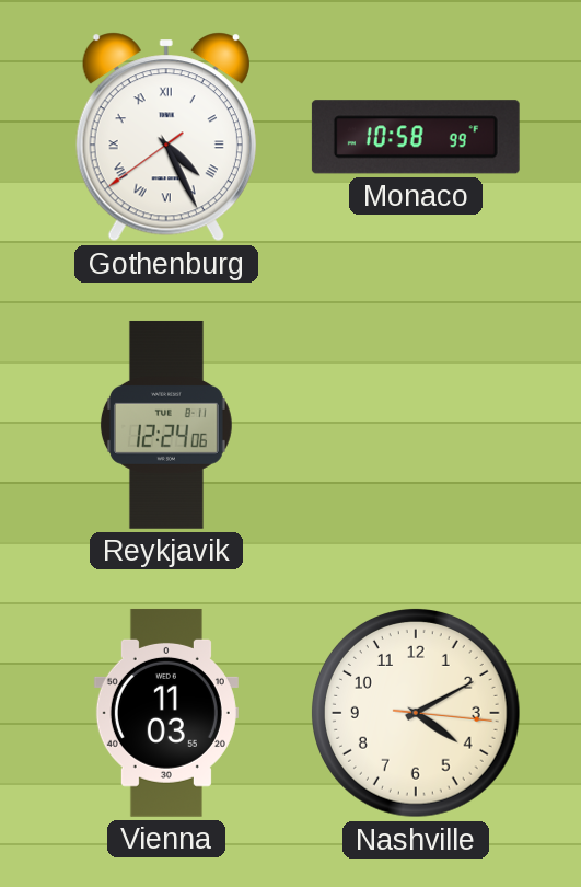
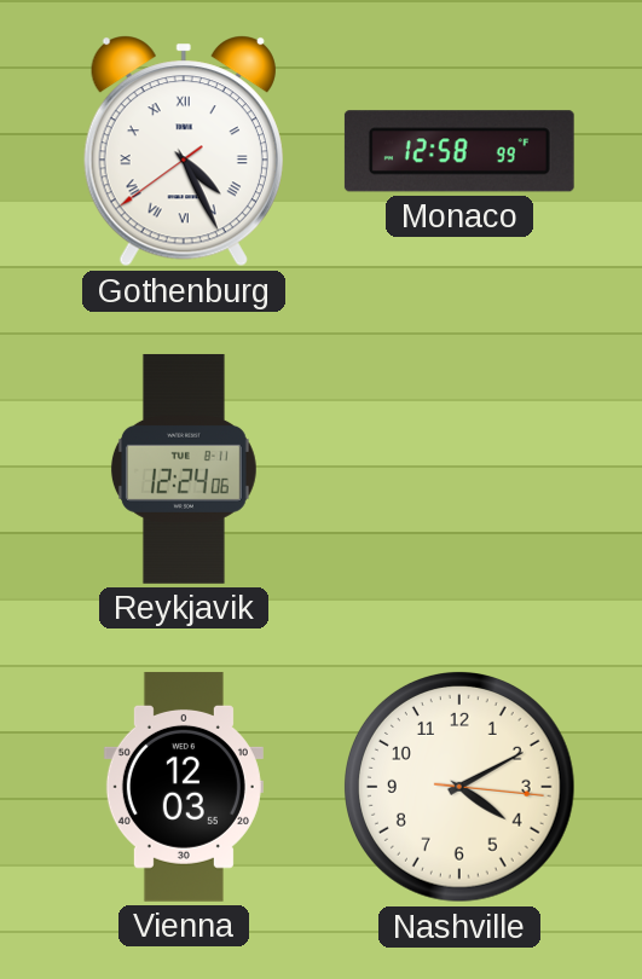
Monaco: 10:58 -> 12:58
Vienna: 11:03 -> 12:03
